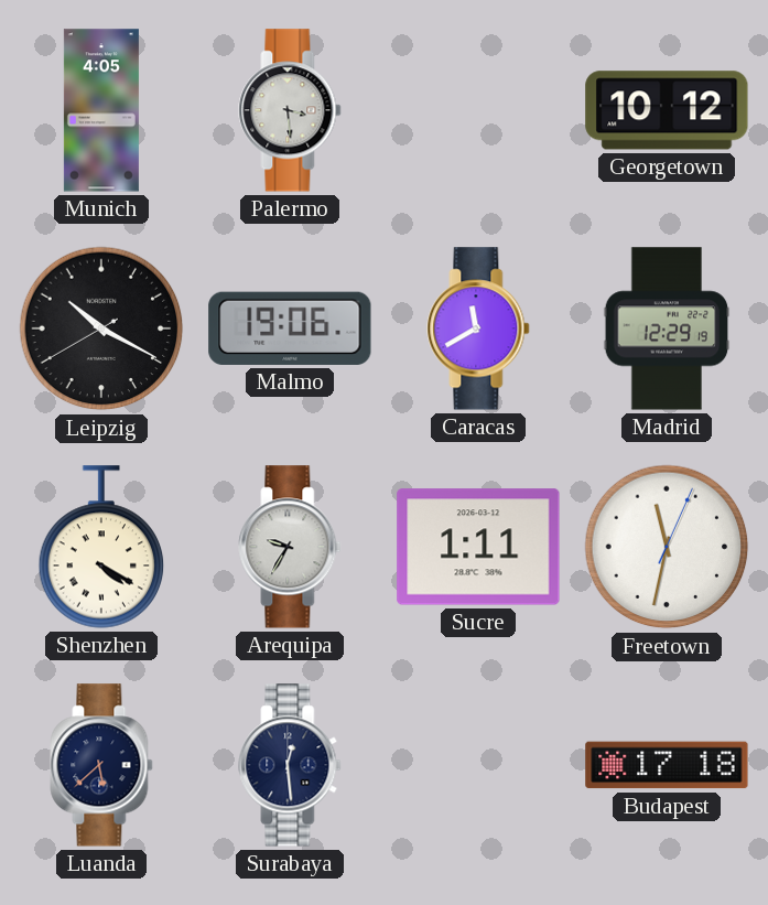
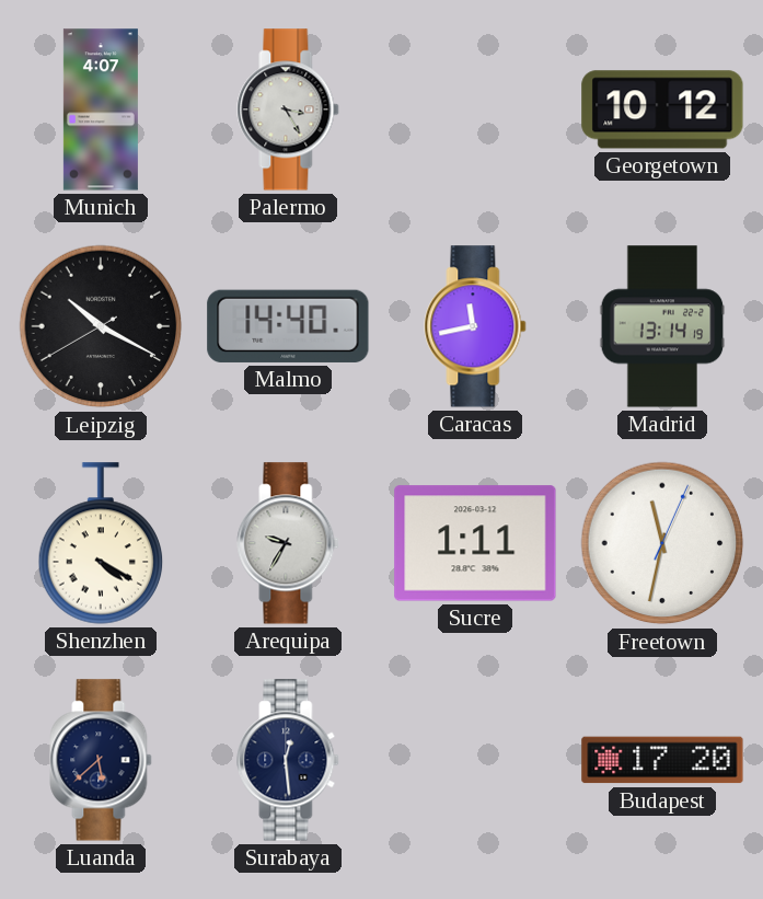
Munich: 4:05 -> 4:07
Palermo: 3:29 -> 3:25
Malmo: 19:06 -> 14:40
Caracas: 11:40 -> 11:43
Madrid: 12:29 -> 13:14
Budapest: 17:18 -> 17:20
